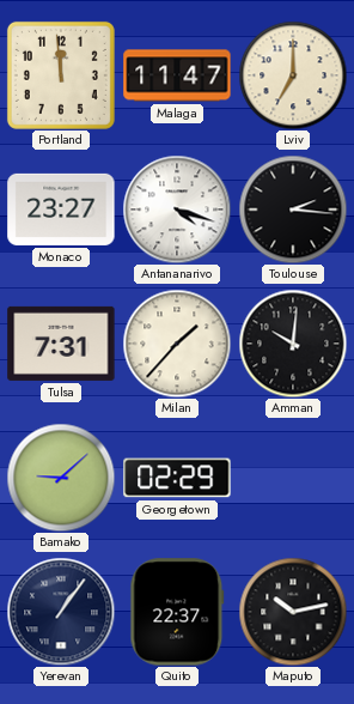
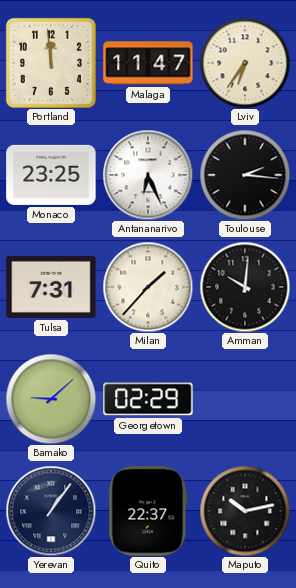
Lviv: 7:00 -> 6:36
Monaco: 23:27 -> 23:25
Antananarivo: 4:18 -> 6:26
